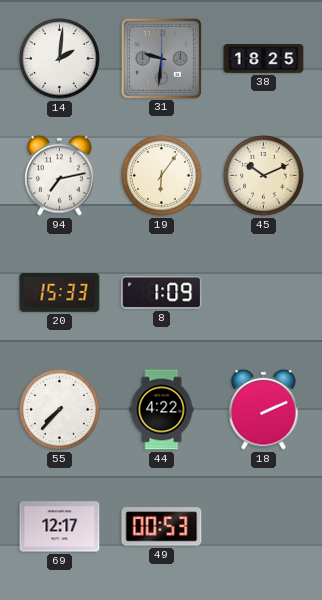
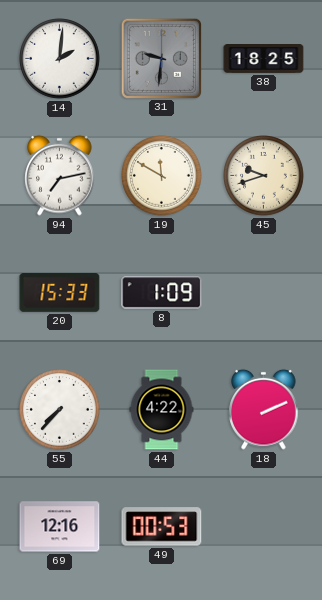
19: 6:06 -> 11:50
45: 10:11 -> 9:42
69: 12:17 -> 12:16
